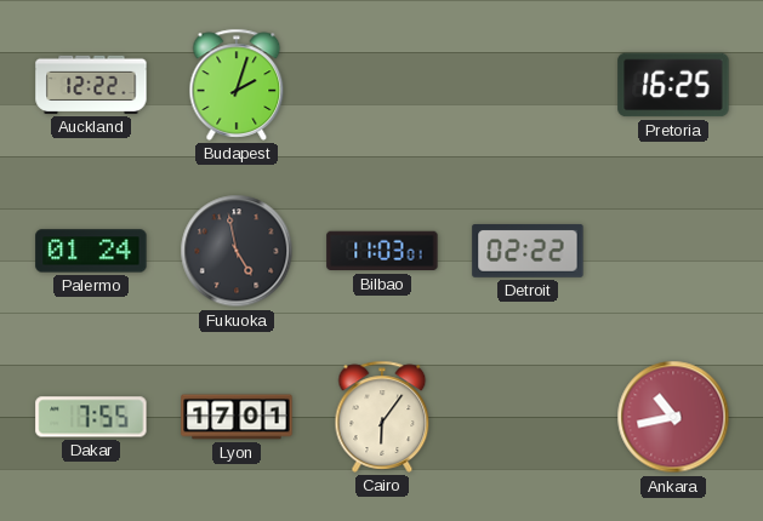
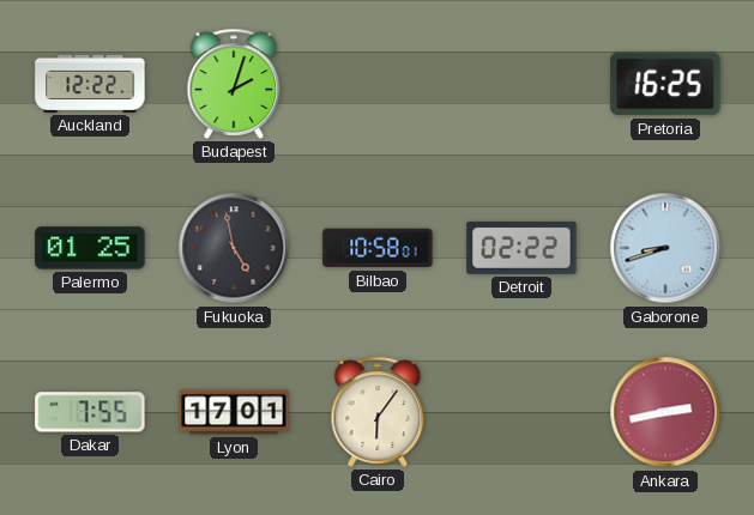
Palermo: 01:24 -> 01:25
Bilbao: 11:03 -> 10:58
Gaborone: none -> 8:42
Ankara: 10:43 -> 2:43
